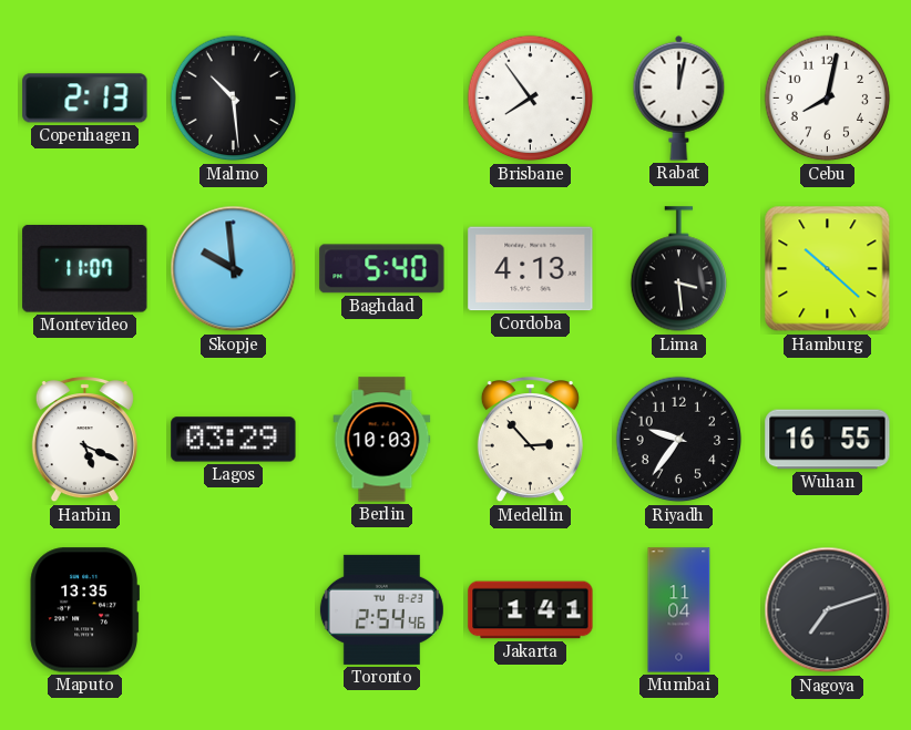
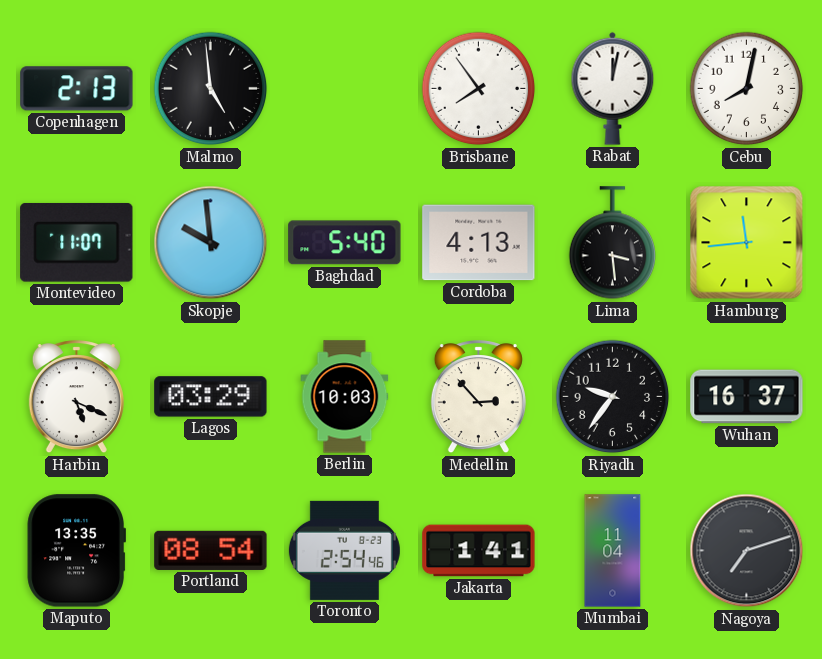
Malmo: 10:29 -> 4:59
Hamburg: 10:22 -> 11:44
Wuhan: 16:55 -> 16:37
Portland: none -> 08:54
